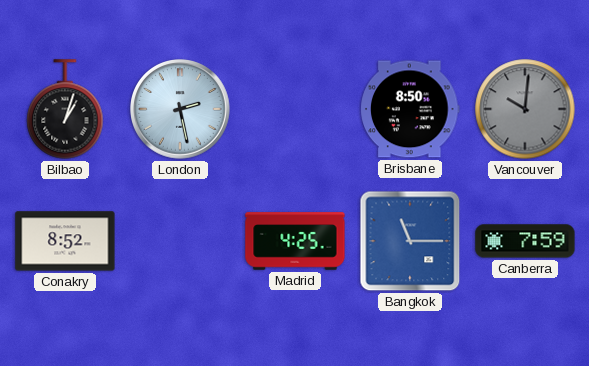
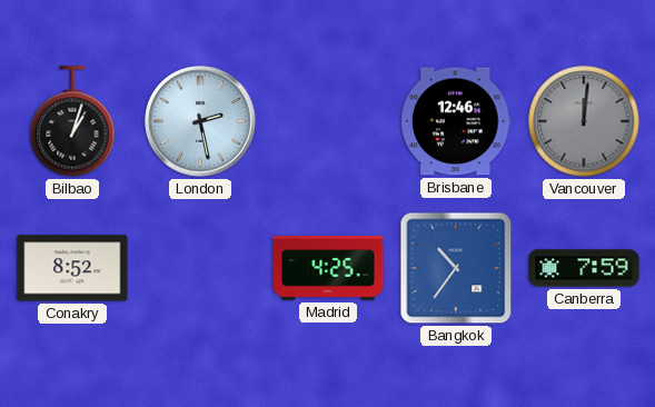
Brisbane: 8:50 -> 12:46
Vancouver: 10:01 -> 12:01
Bangkok: 11:15 -> 10:36
